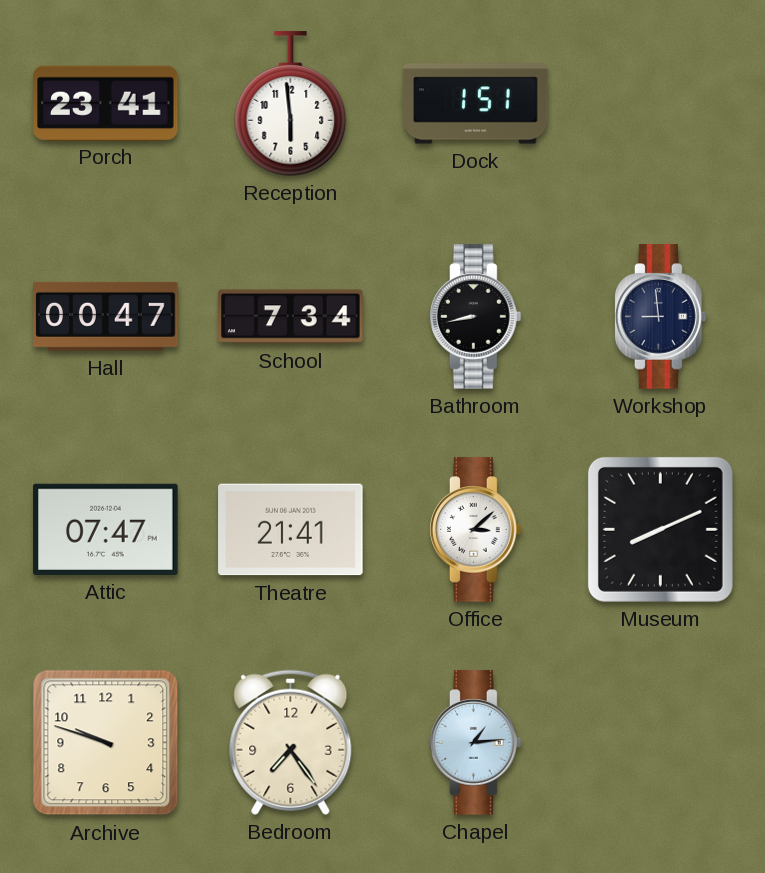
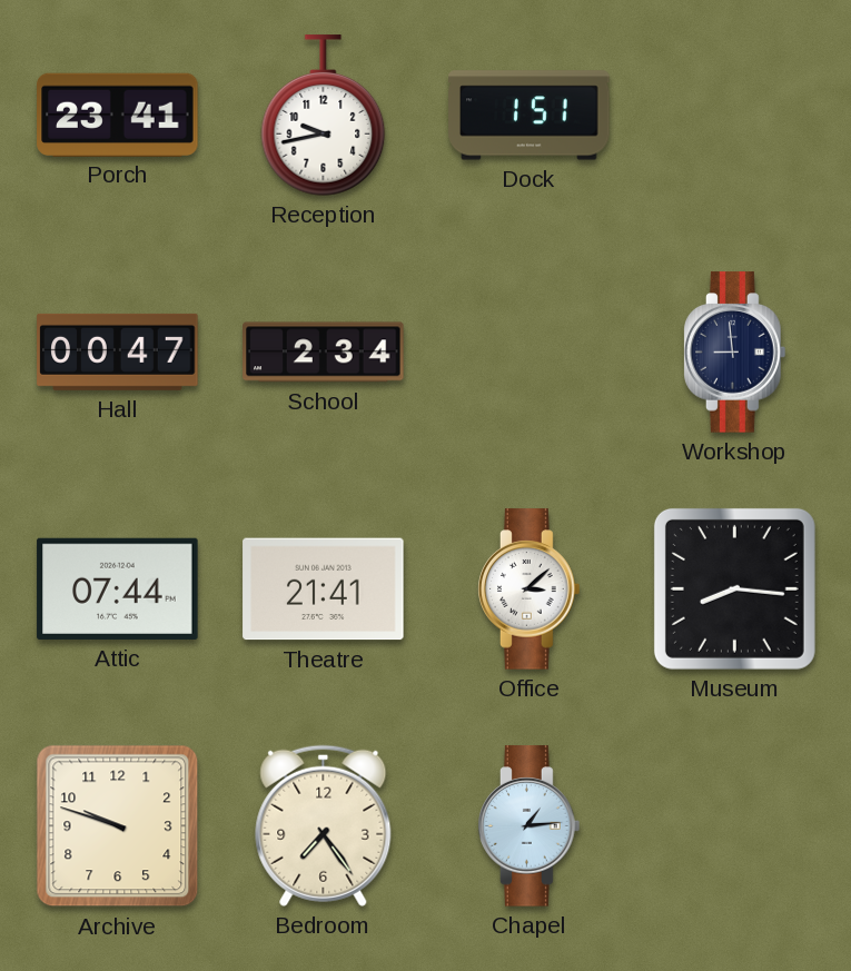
Reception: 5:59 -> 9:43
School: 7:34 -> 2:34
Bathroom: 8:43 -> none
Attic: 07:47 -> 07:44
Museum: 8:11 -> 8:16
